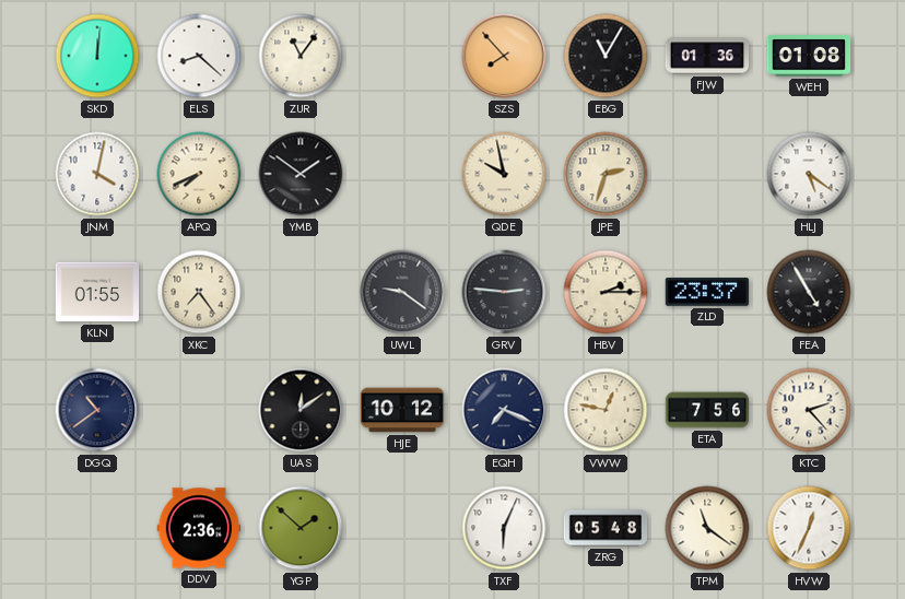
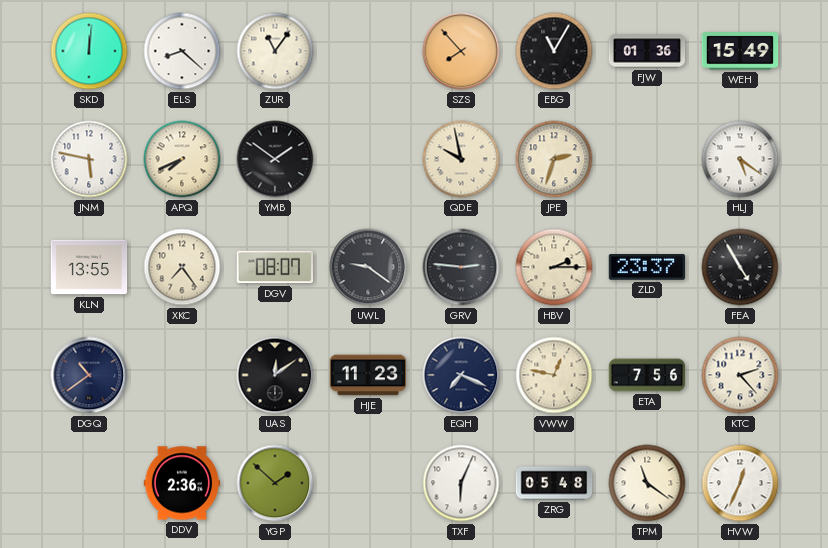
WEH: 01:08 -> 15:49
JNM: 4:02 -> 5:47
KLN: 01:55 -> 13:55
DGV: none -> 08:07
HJE: 10:12 -> 11:23
